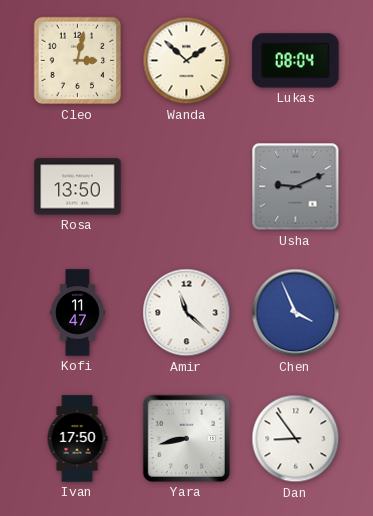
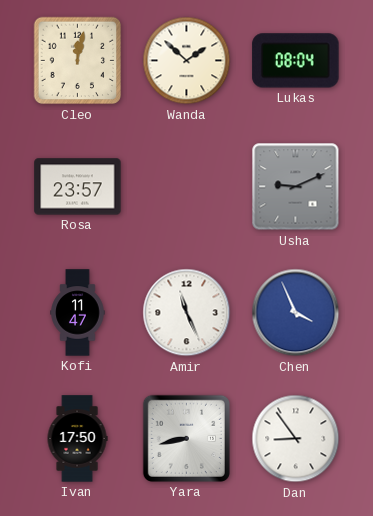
Cleo: 3:02 -> 12:02
Rosa: 13:50 -> 23:57
Amir: 11:22 -> 11:26
